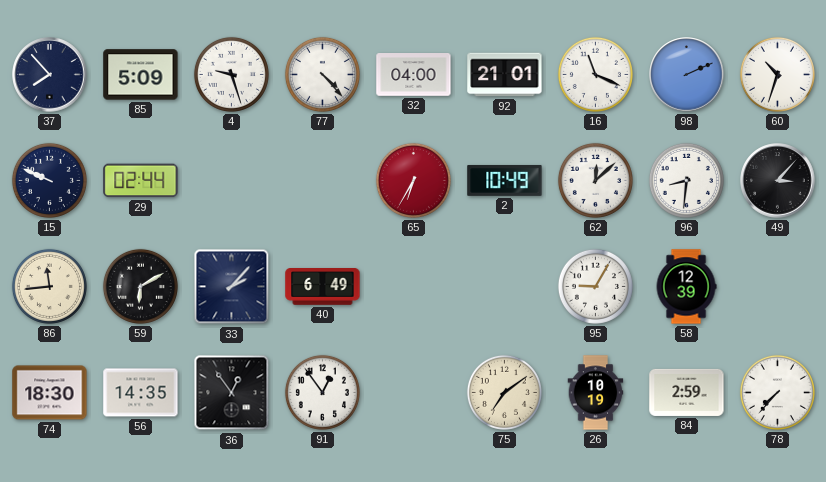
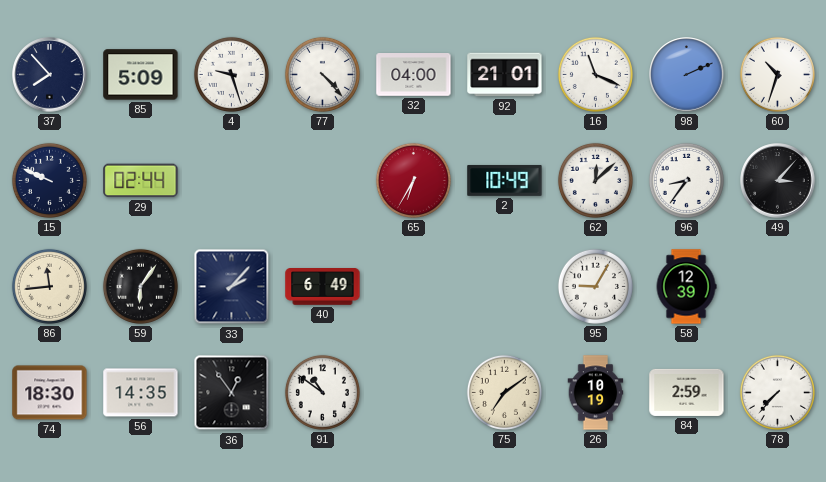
96: 8:31 -> 8:36
59: 6:10 -> 6:06
91: 12:54 -> 10:51
